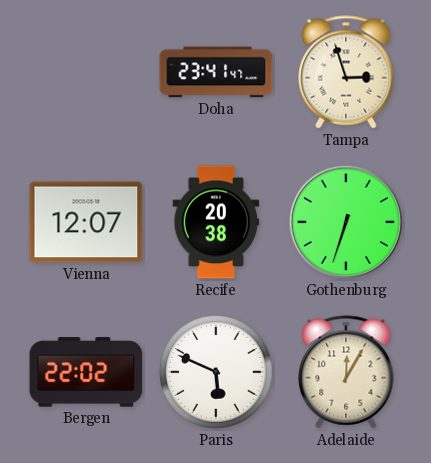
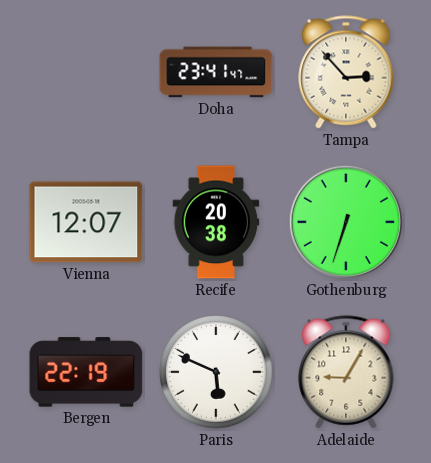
Tampa: 2:57 -> 2:53
Bergen: 22:02 -> 22:19
Adelaide: 12:05 -> 9:05
